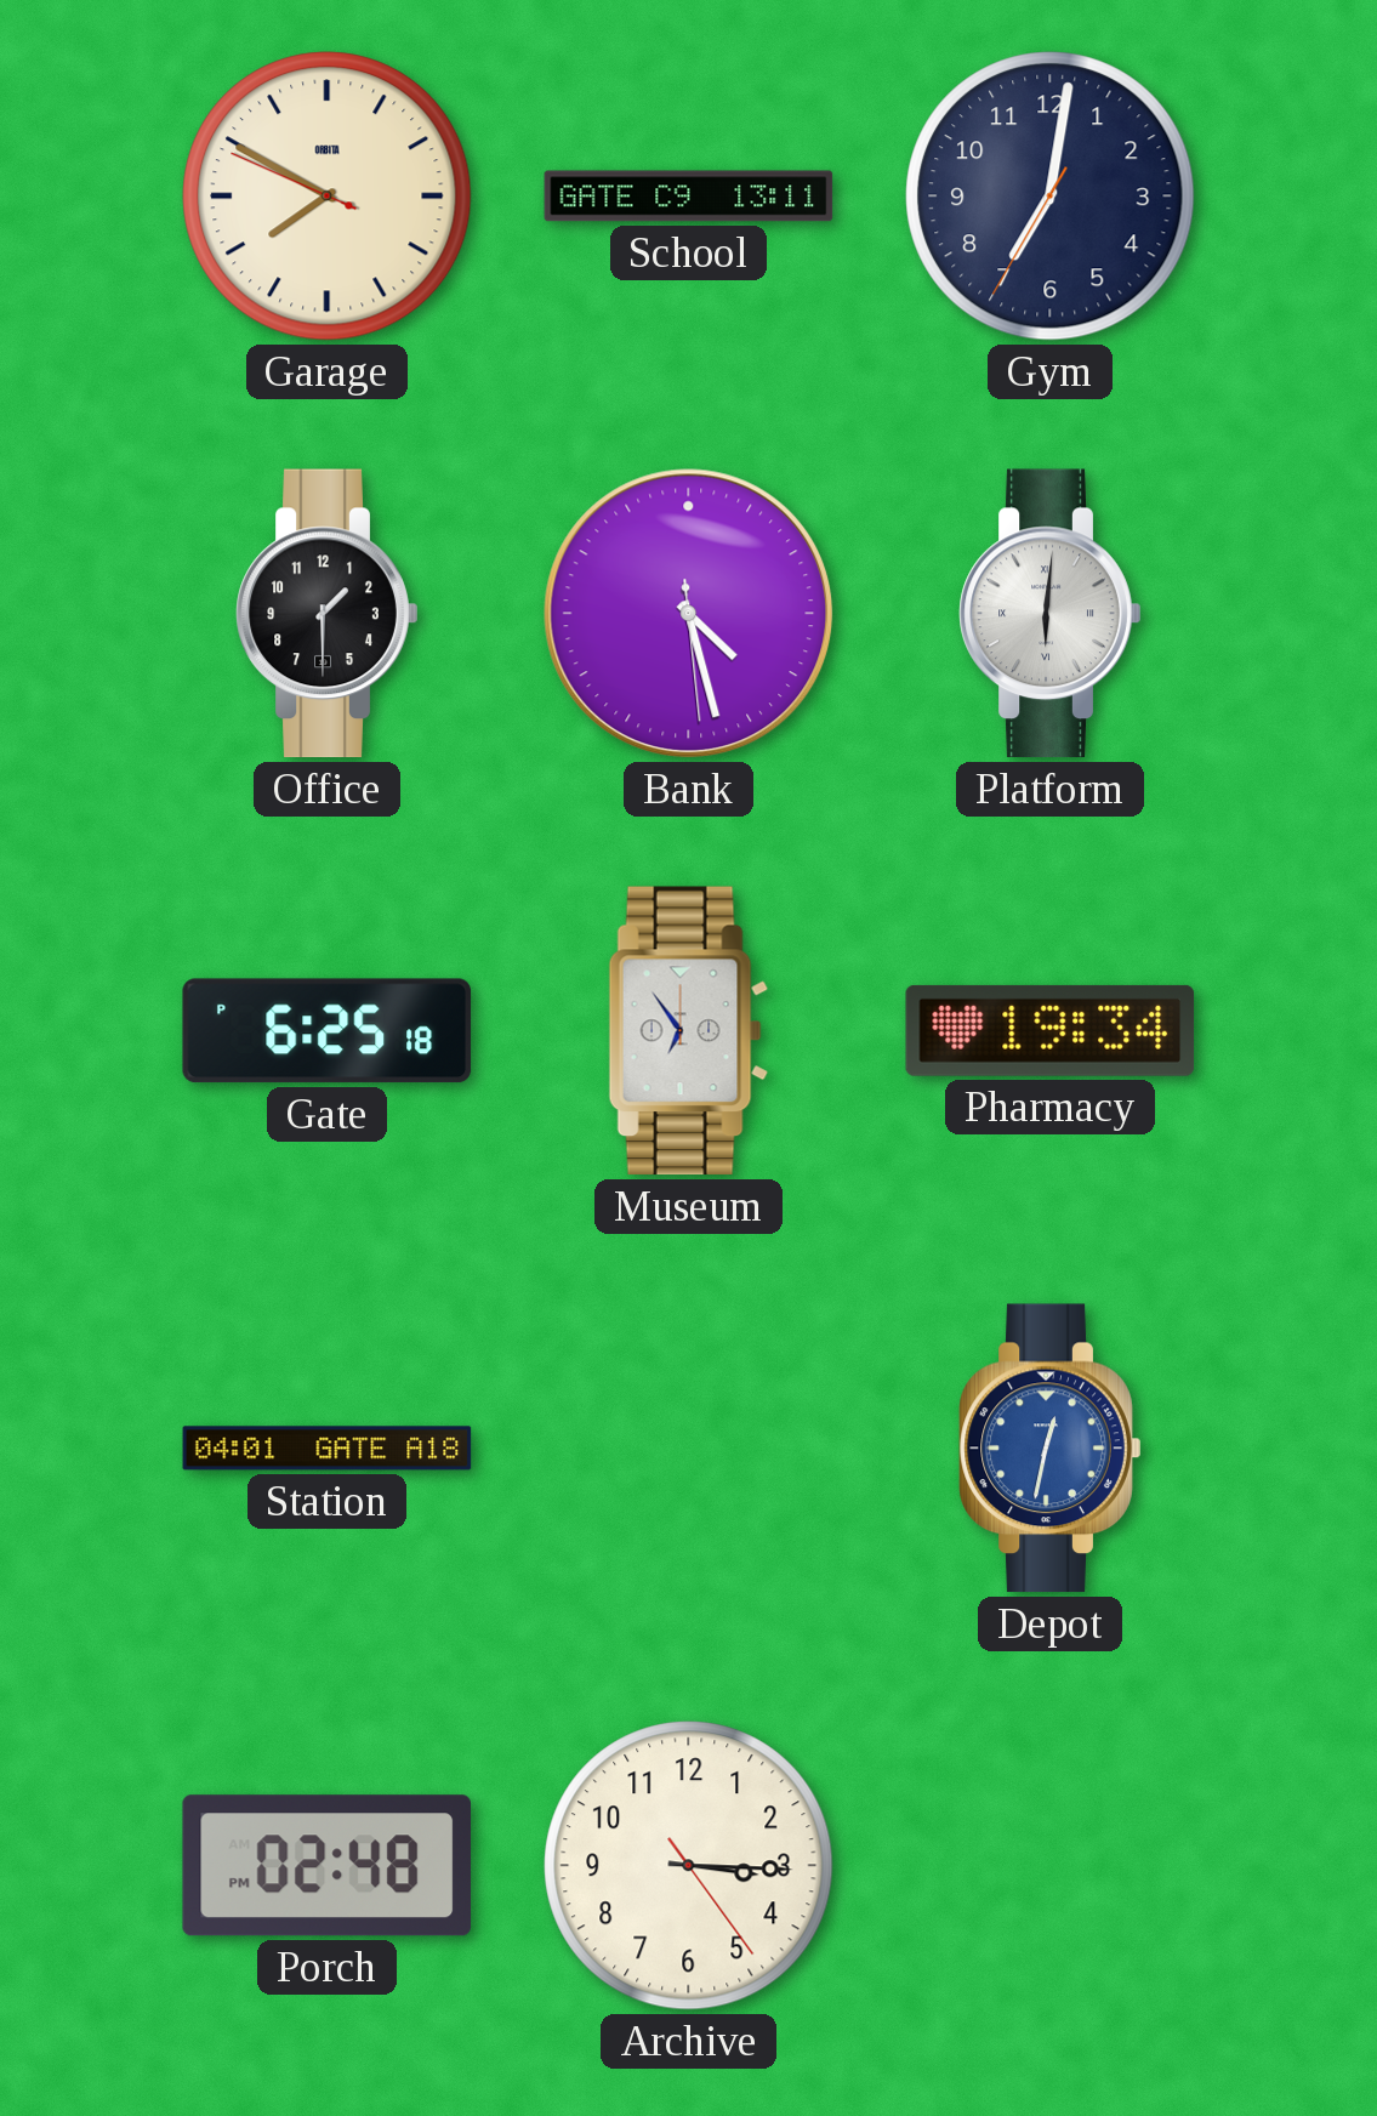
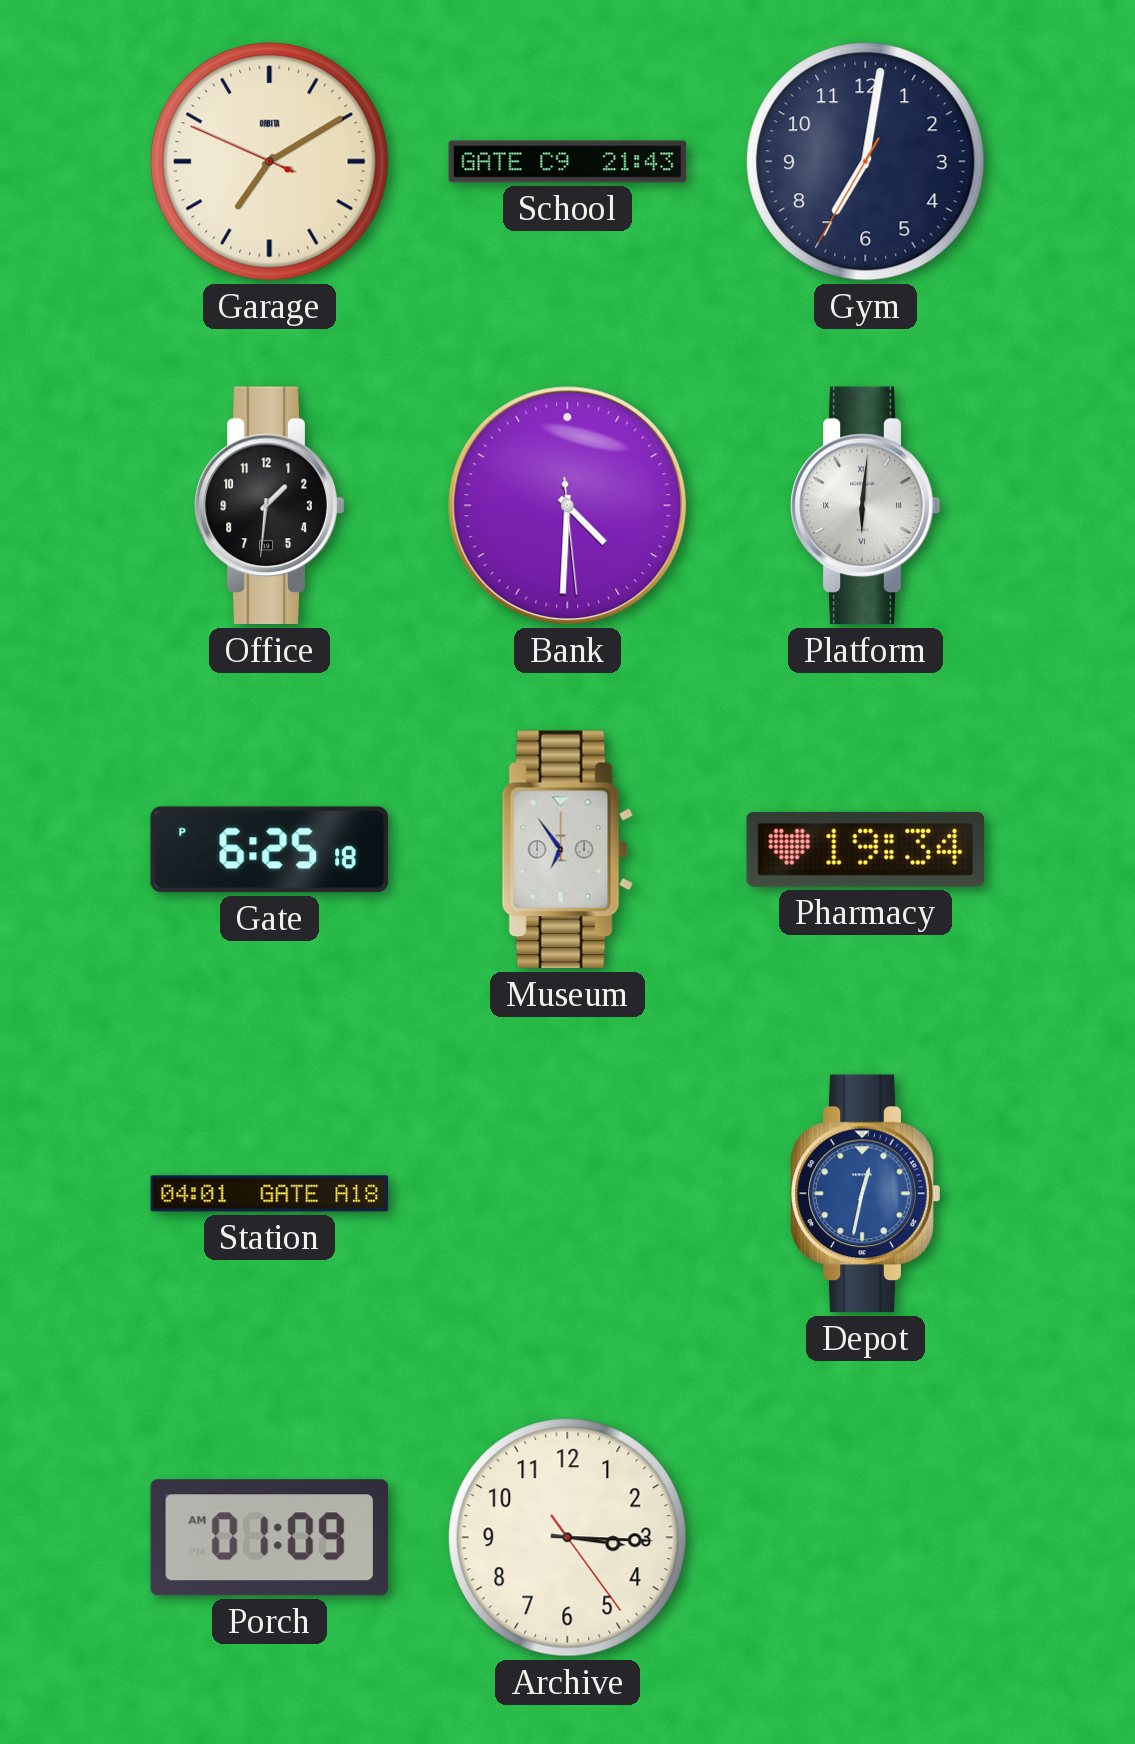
Garage: 7:49 -> 7:09
School: 13:11 -> 21:43
Office: 1:30 -> 1:31
Bank: 4:27 -> 4:30
Porch: 02:48 -> 01:09
